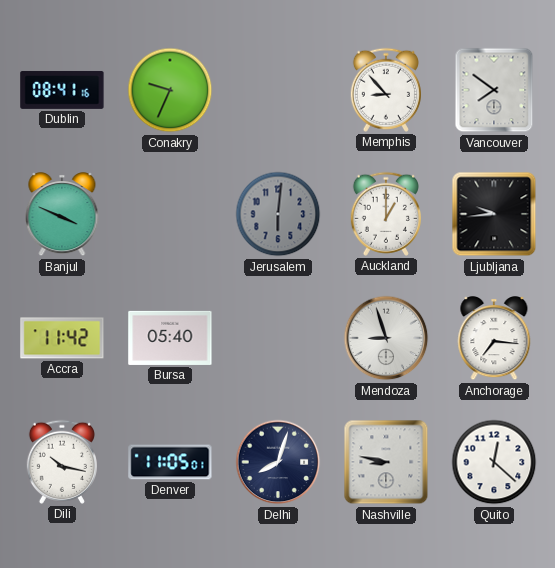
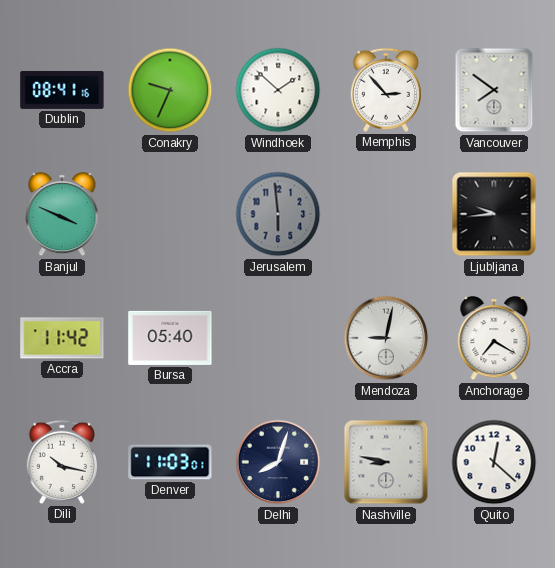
Windhoek: none -> 1:52
Memphis: 8:53 -> 2:53
Jerusalem: 6:01 -> 5:59
Auckland: 1:00 -> none
Mendoza: 8:57 -> 9:02
Anchorage: 7:16 -> 7:20
Denver: 11:05 -> 11:03
